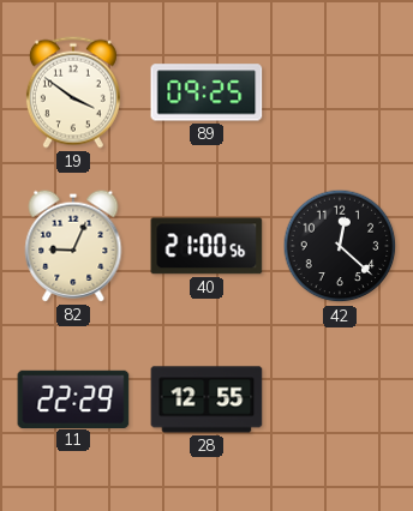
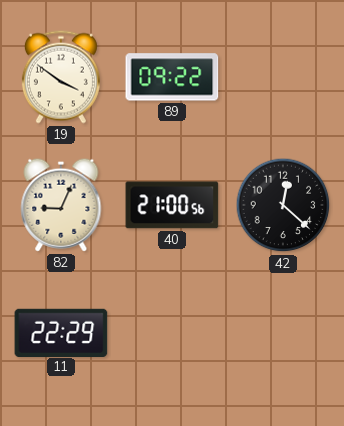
89: 09:25 -> 09:22
28: 12:55 -> none
